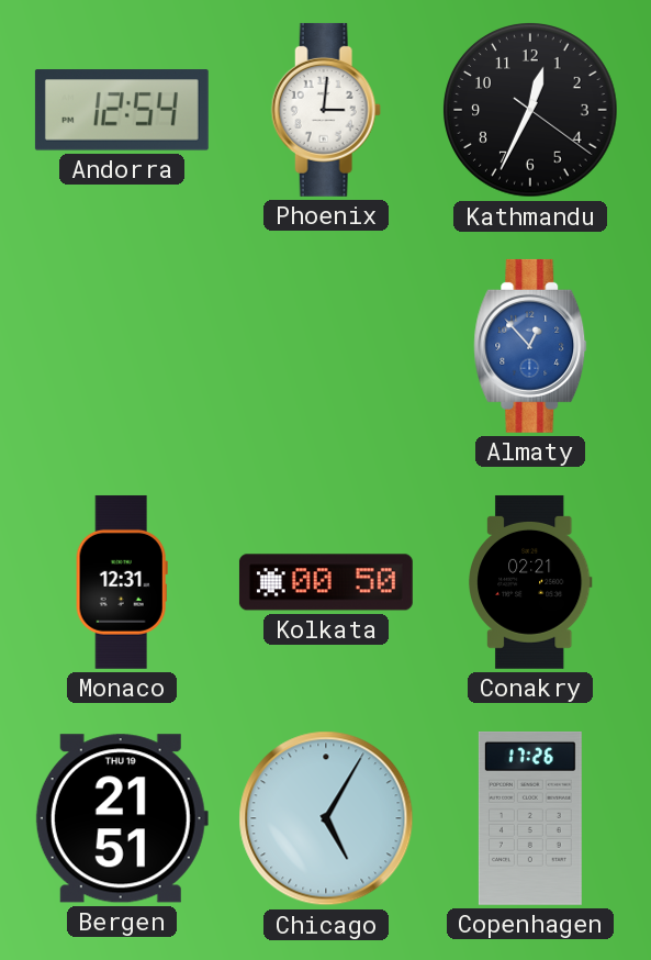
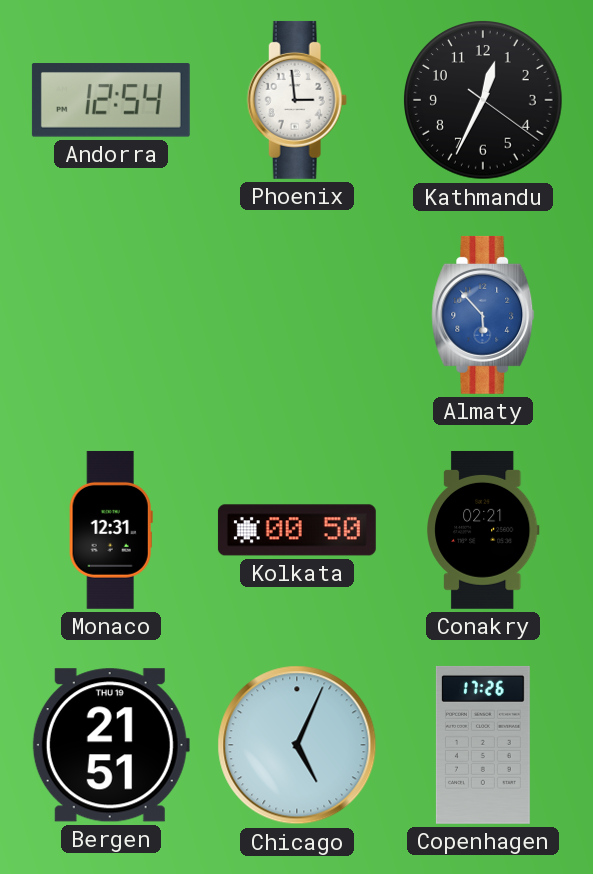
Phoenix: 3:01 -> 2:59
Almaty: 12:53 -> 5:53
Chicago: 5:05 -> 5:04
